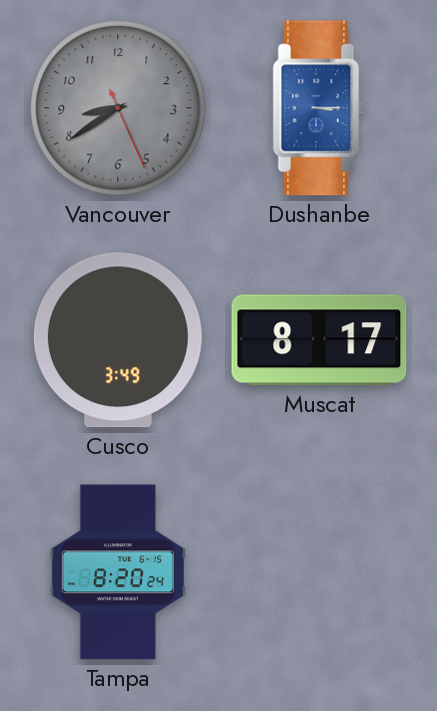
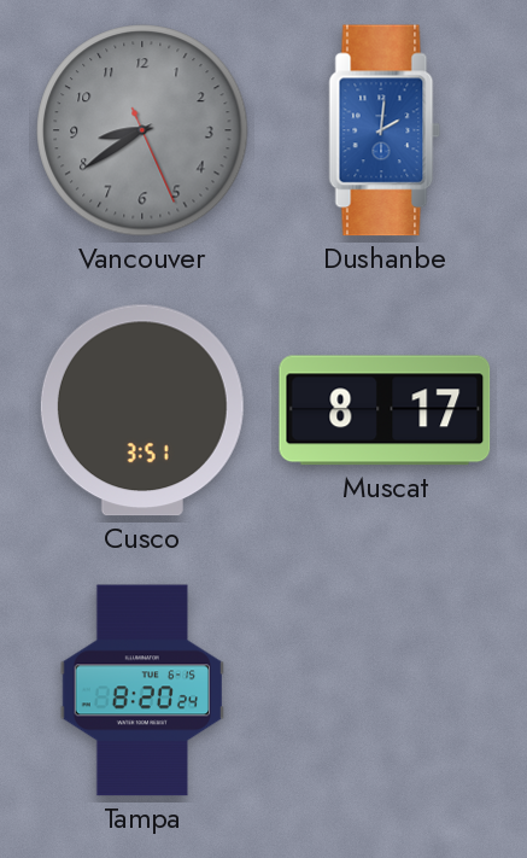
Dushanbe: 3:15 -> 2:01
Cusco: 3:49 -> 3:51
